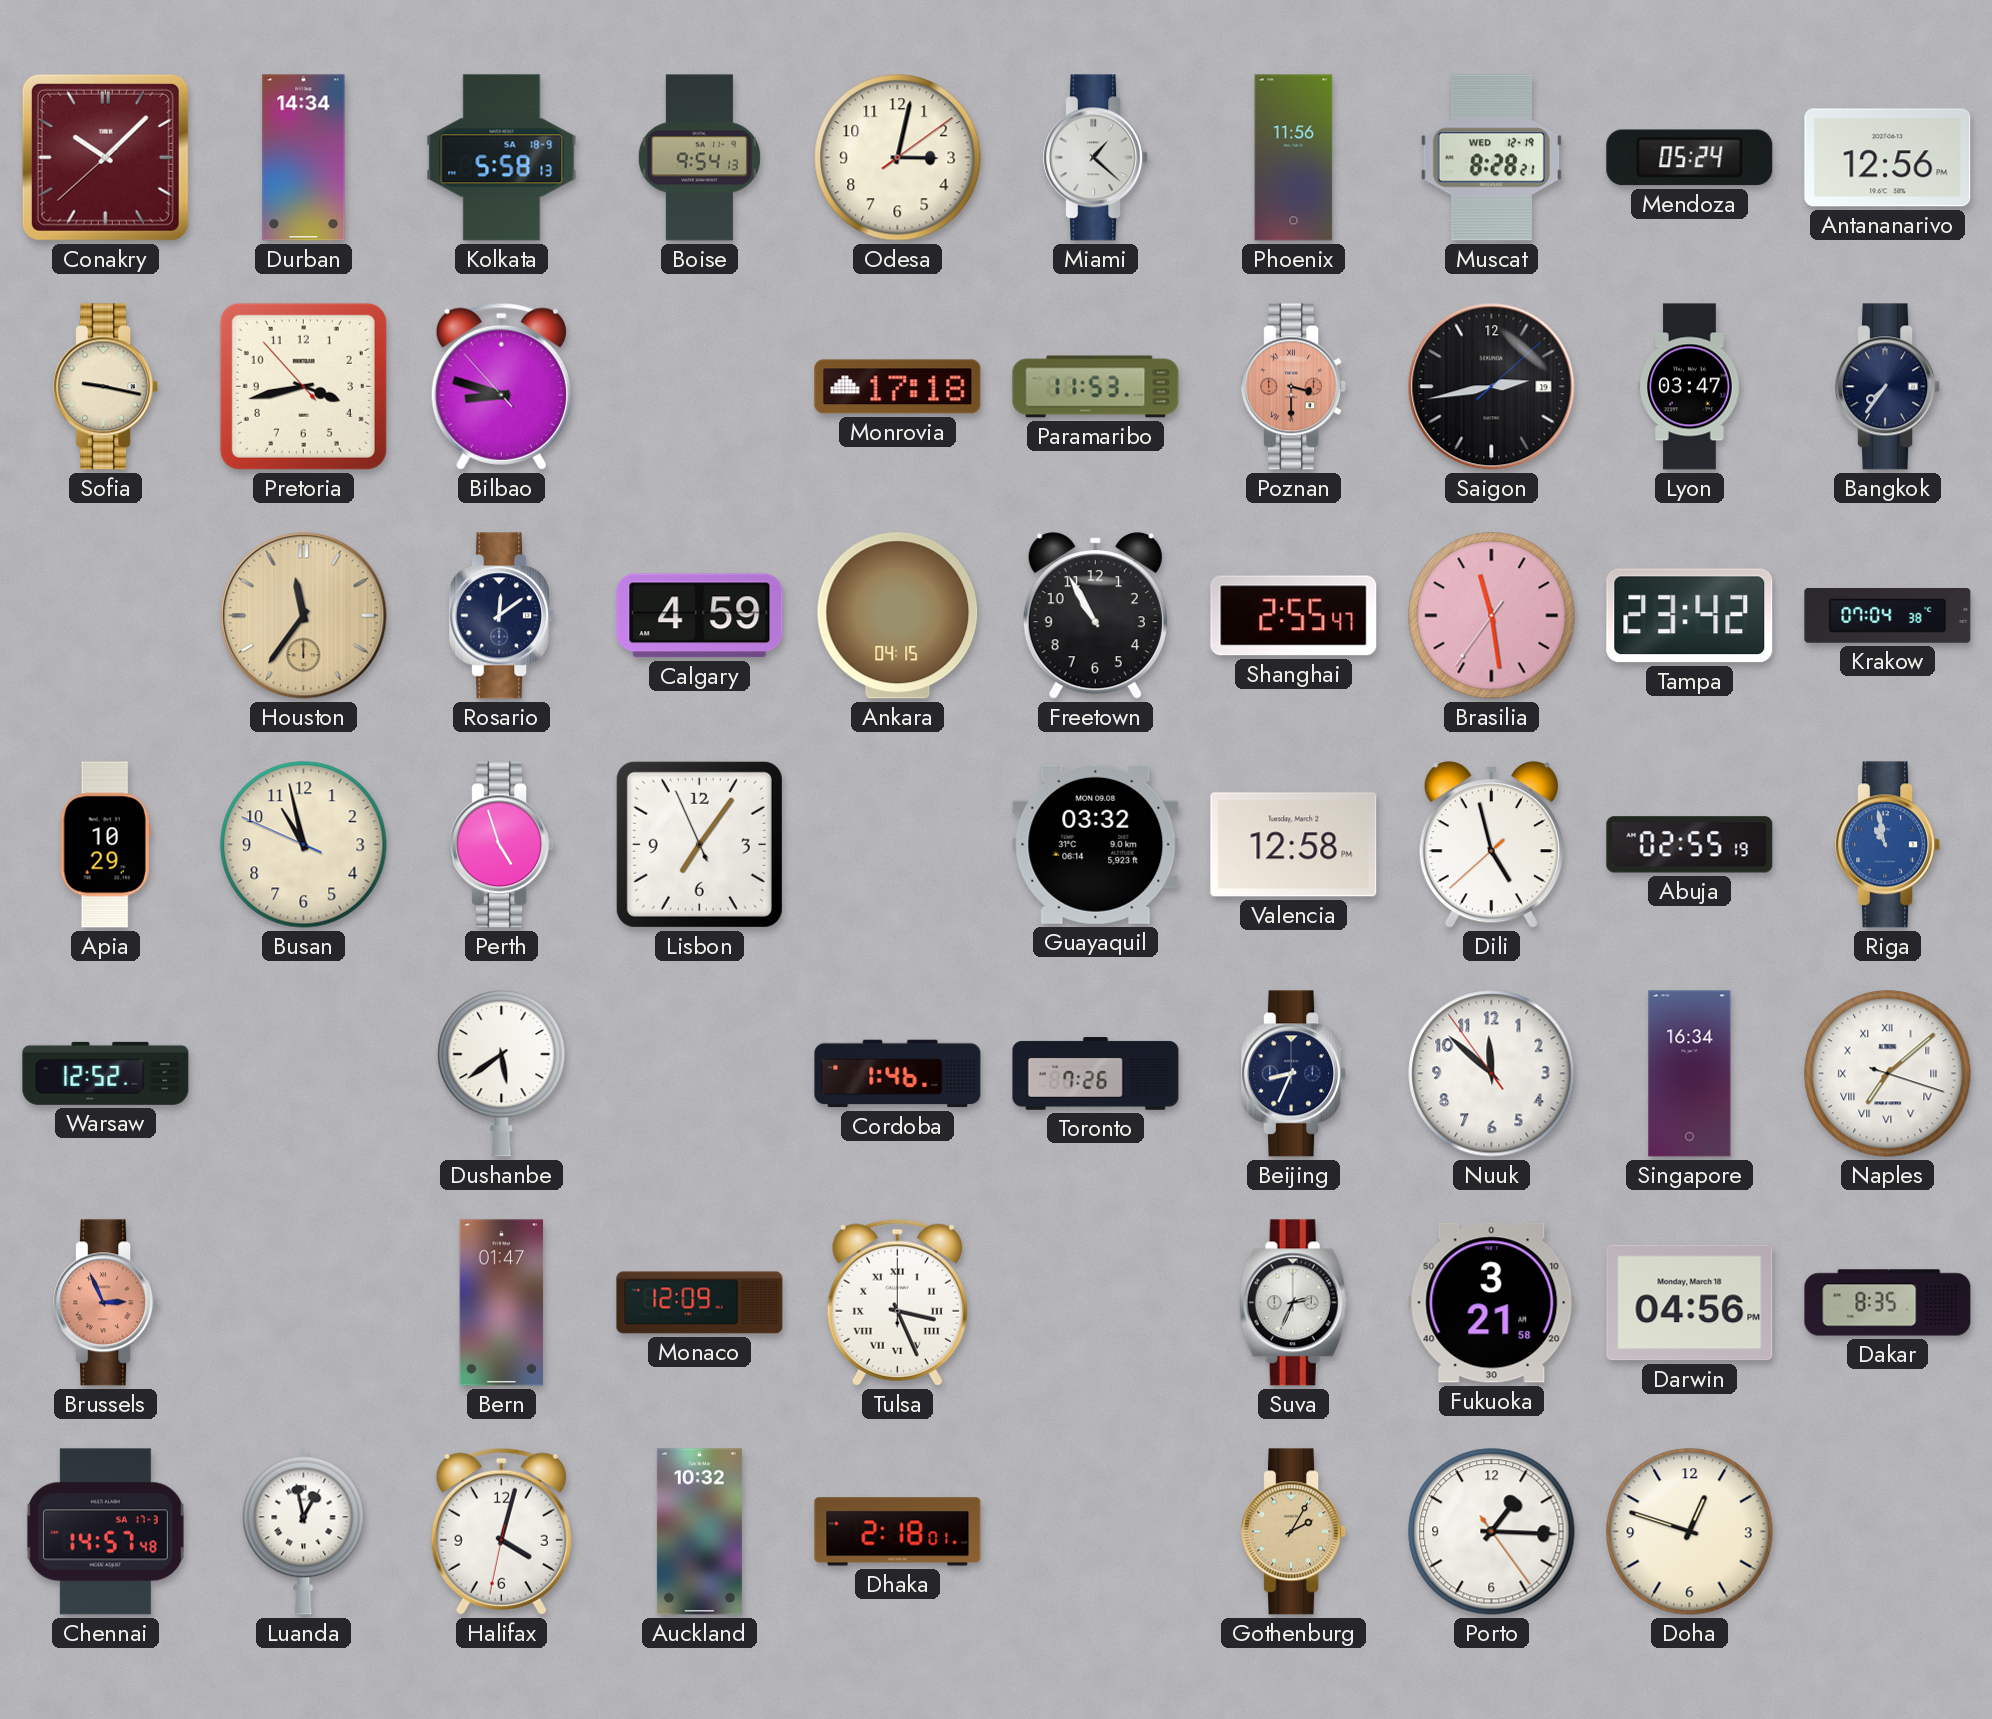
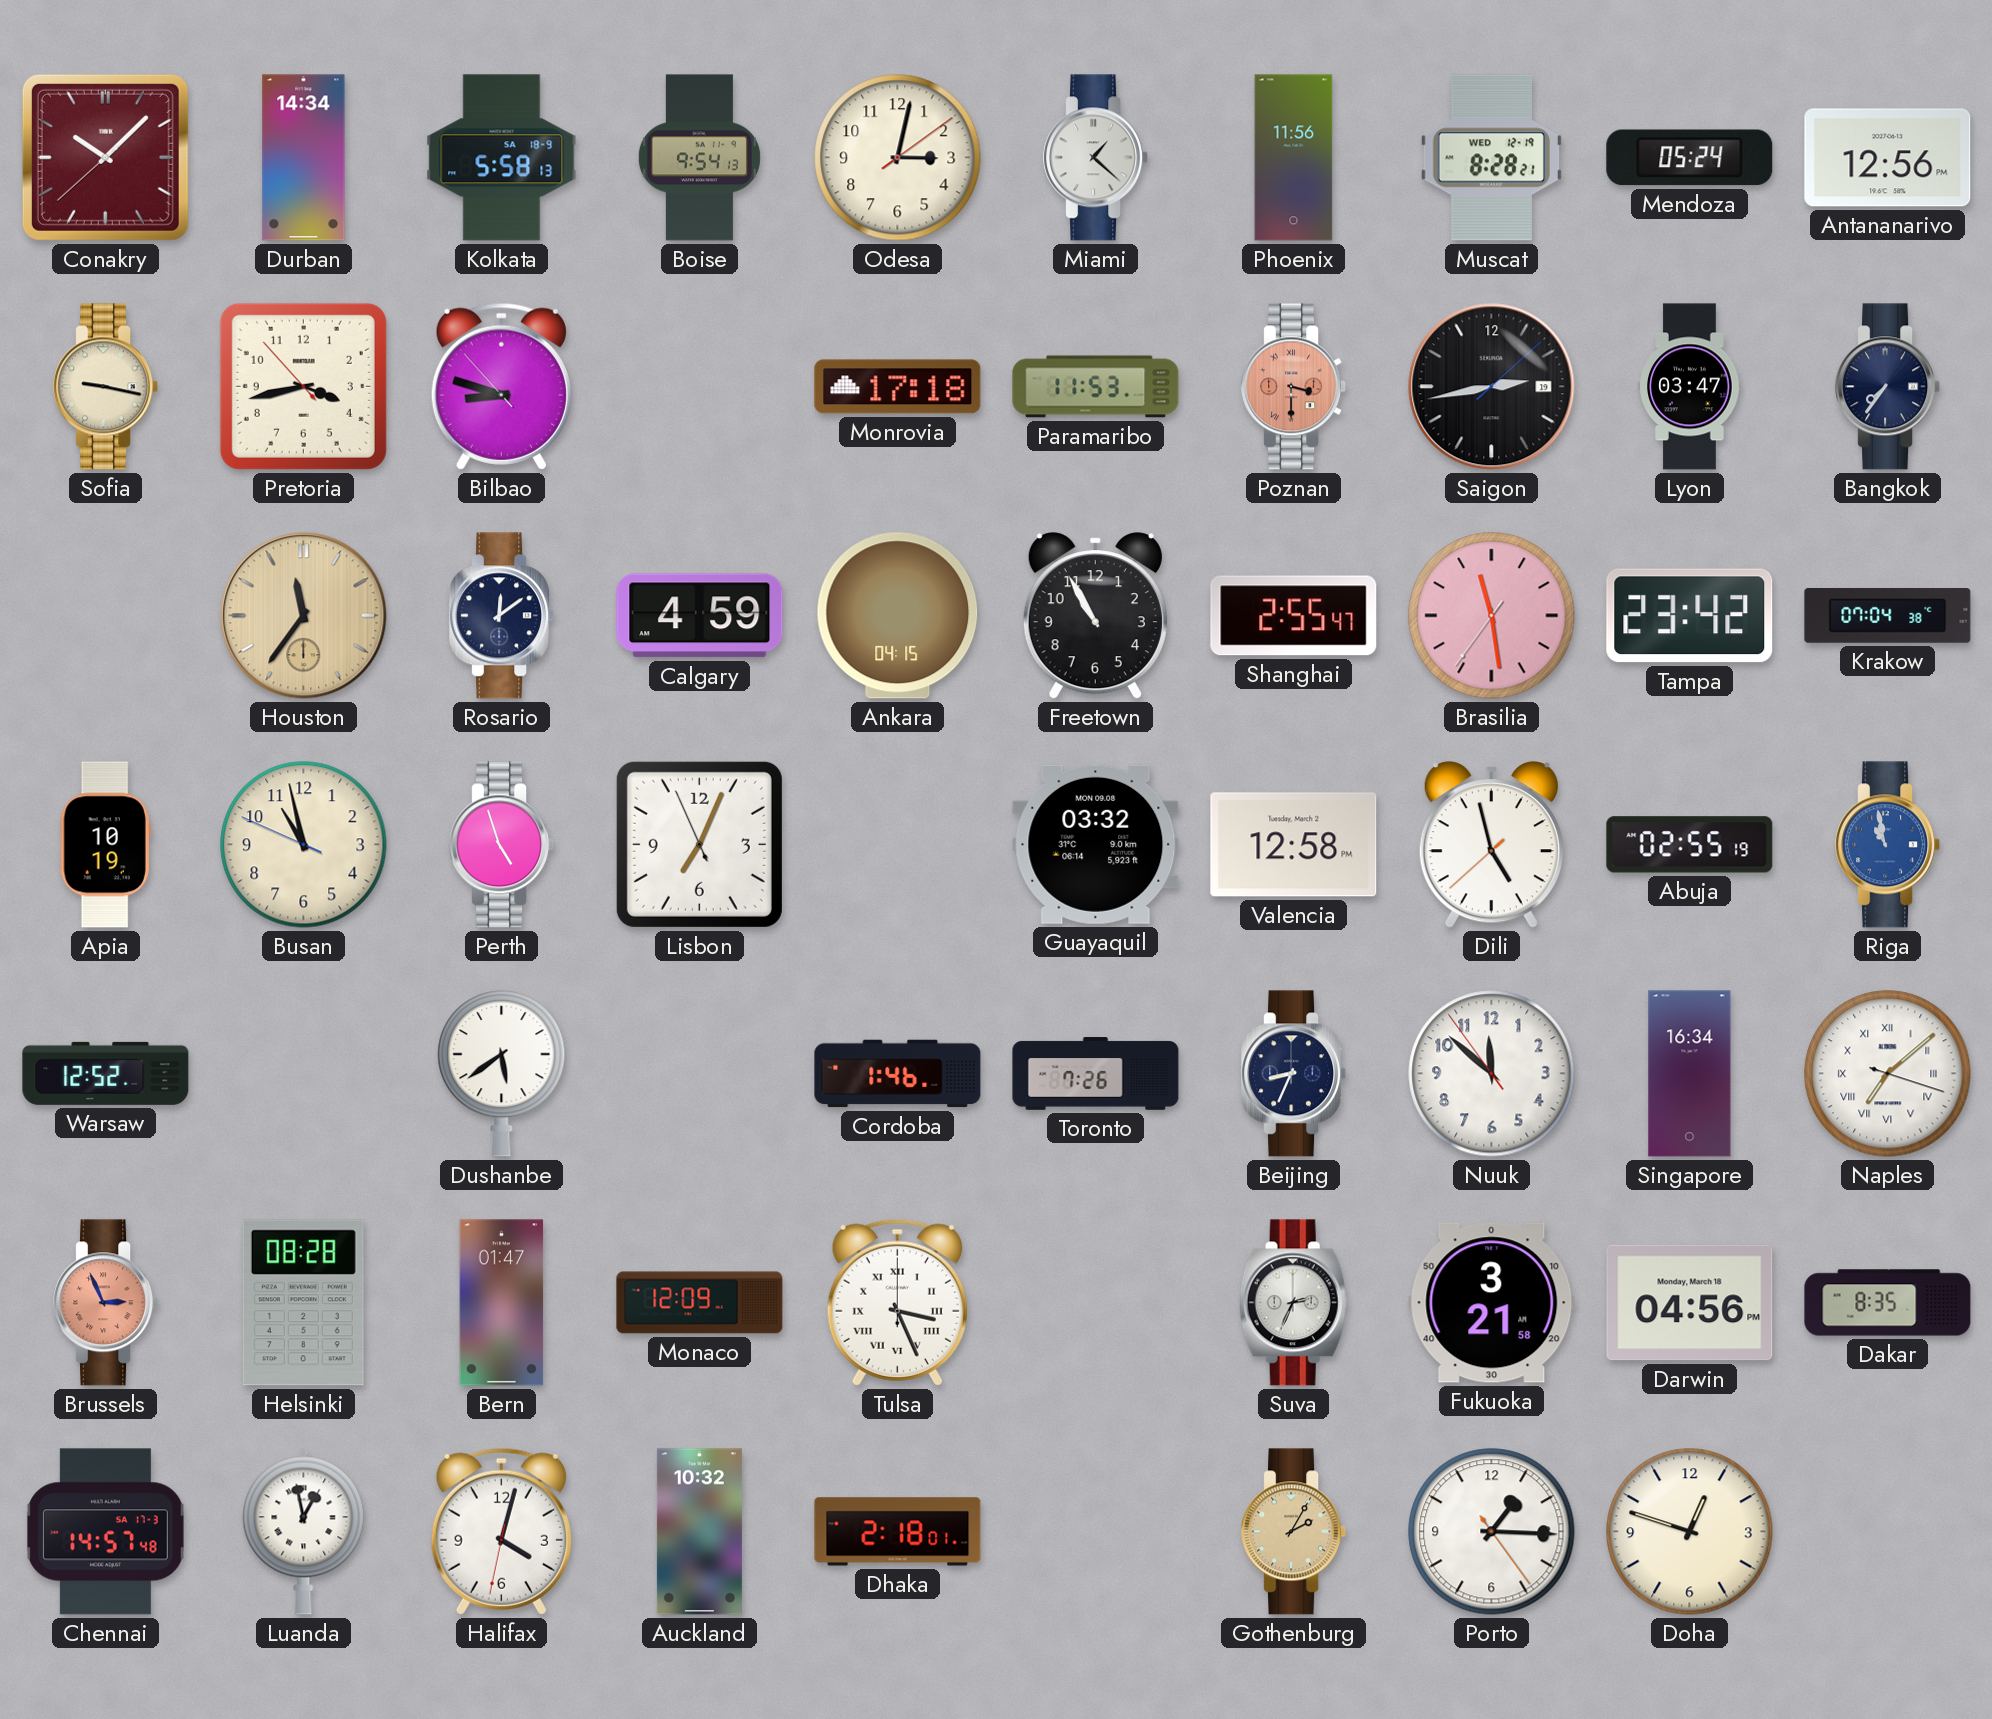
Apia: 10:29 -> 10:19
Lisbon: 7:05 -> 7:03
Helsinki: none -> 08:28
